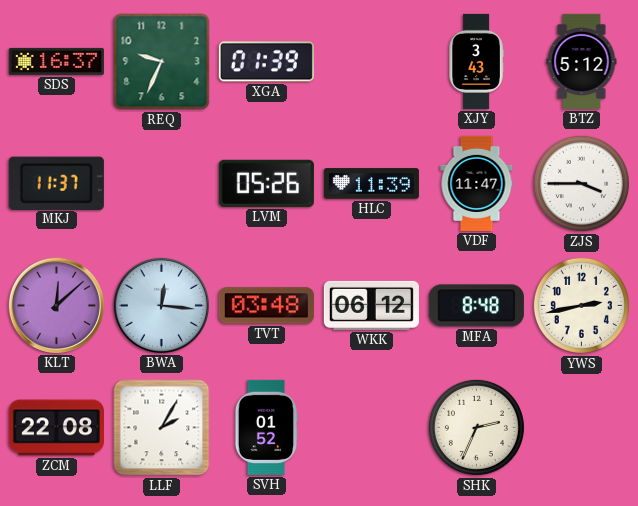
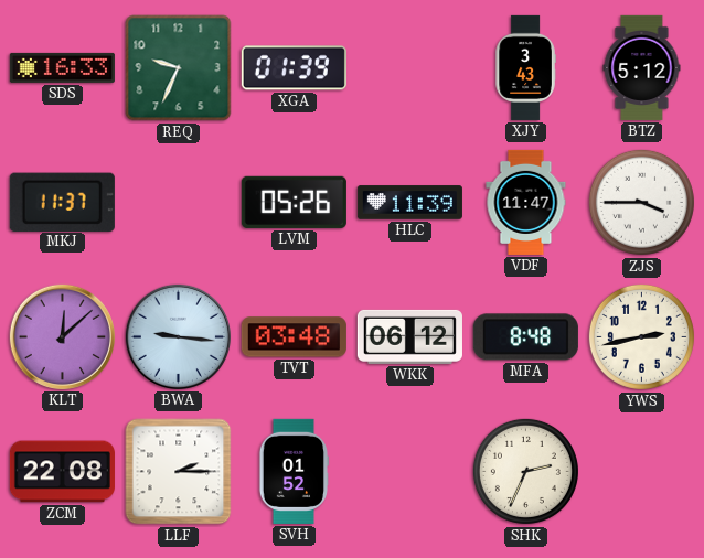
SDS: 16:37 -> 16:33
BWA: 12:16 -> 9:16
LLF: 2:05 -> 2:15
